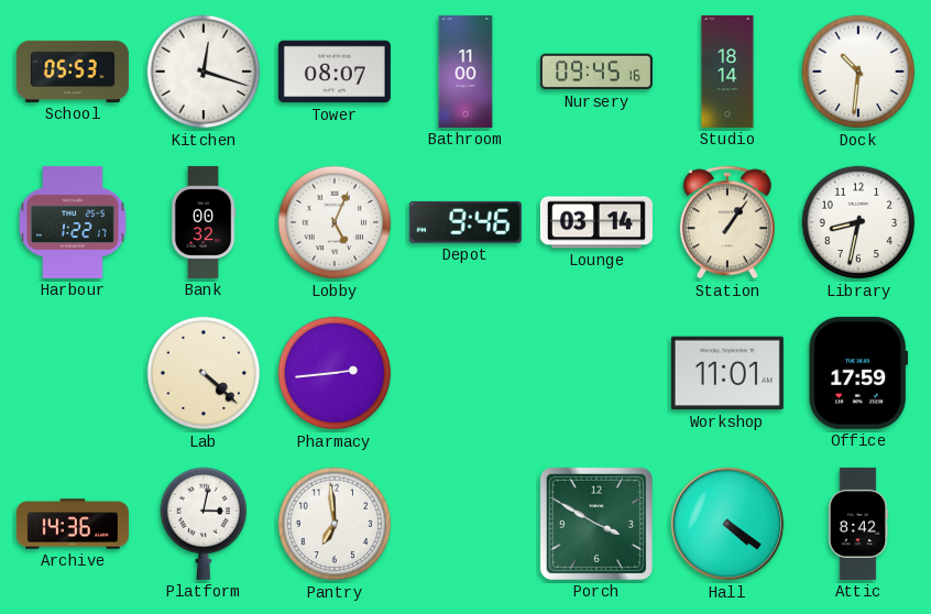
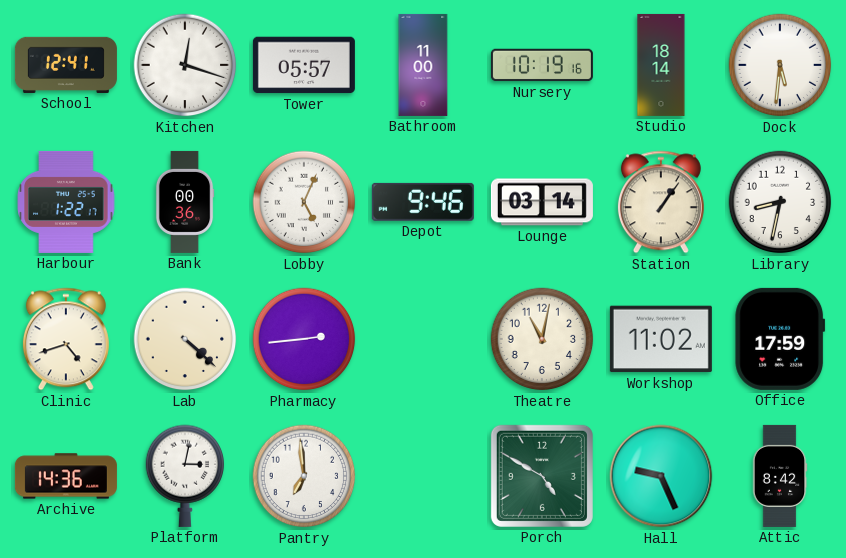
School: 05:53 -> 12:41
Tower: 08:07 -> 05:57
Nursery: 09:45 -> 10:19
Dock: 10:31 -> 5:31
Bank: 00:32 -> 00:36
Clinic: none -> 4:42
Theatre: none -> 11:02
Workshop: 11:01 -> 11:02
Porch: 3:50 -> 4:50
Hall: 4:21 -> 9:26
